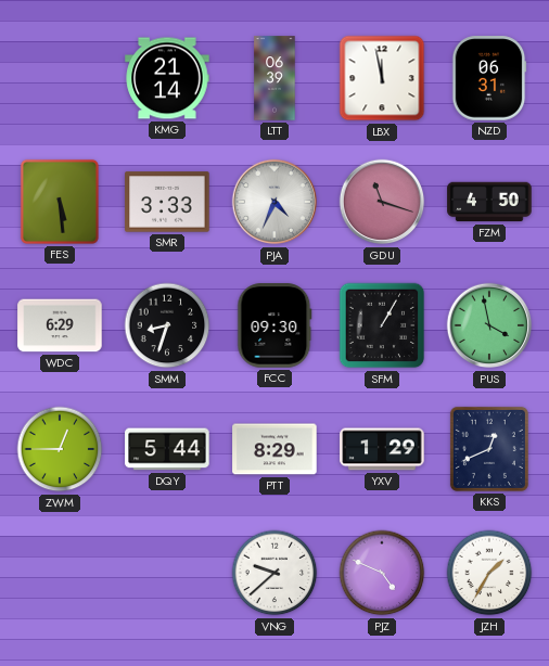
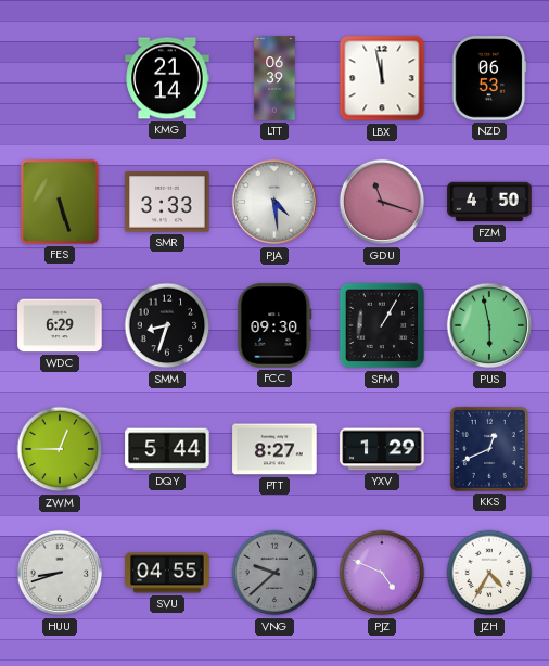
NZD: 06:31 -> 06:53
FES: 5:29 -> 5:27
PJA: 4:34 -> 4:29
PUS: 3:58 -> 5:58
PTT: 8:29 -> 8:27
HUU: none -> 8:42
SVU: none -> 04:55
VNG dial: white -> grey
JZH: 1:35 -> 4:35
